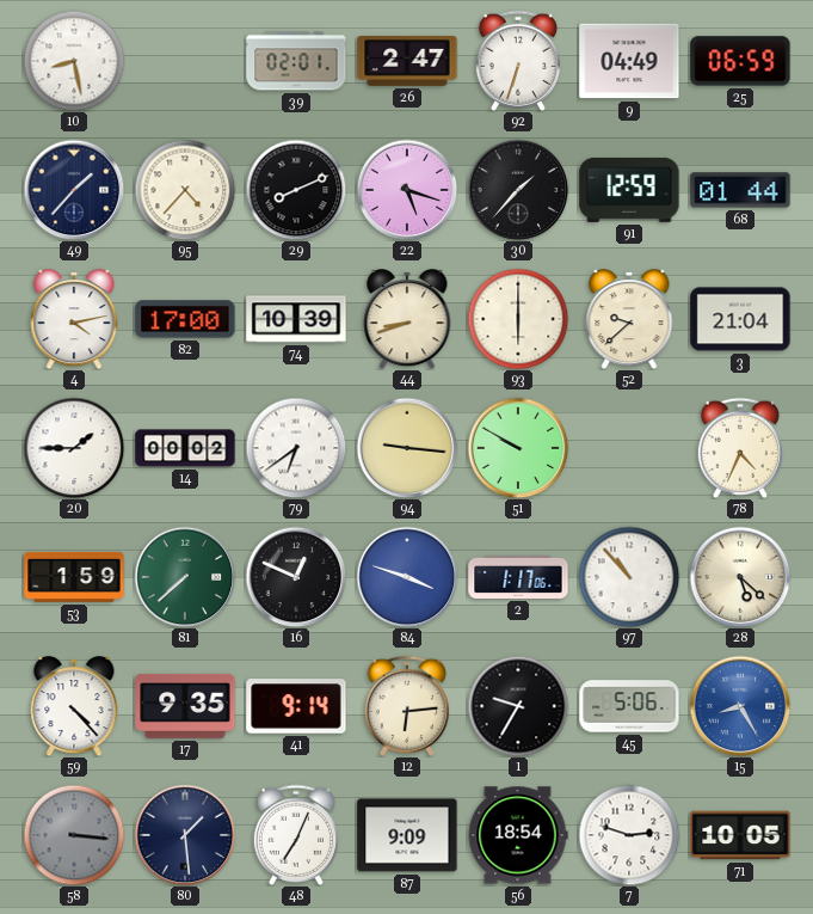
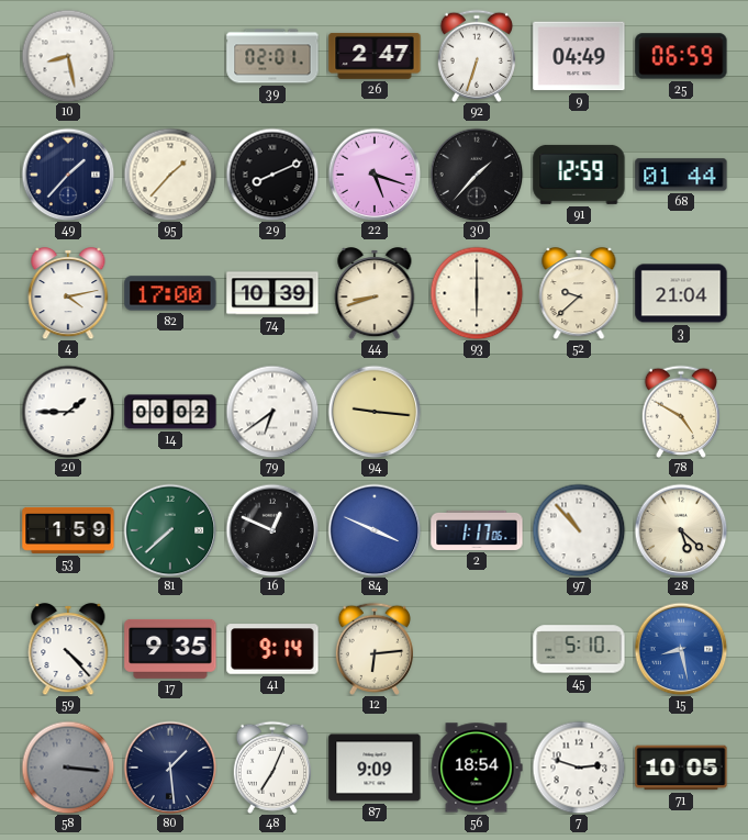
95: 4:37 -> 1:37
51: 9:50 -> none
78: 4:34 -> 4:50
84: 3:48 -> 3:49
1: 9:35 -> none
45: 5:06 -> 5:10
15: 8:25 -> 8:28
